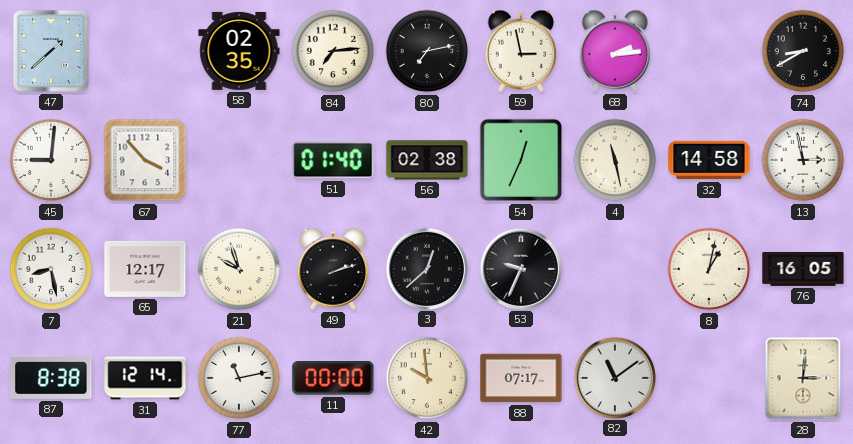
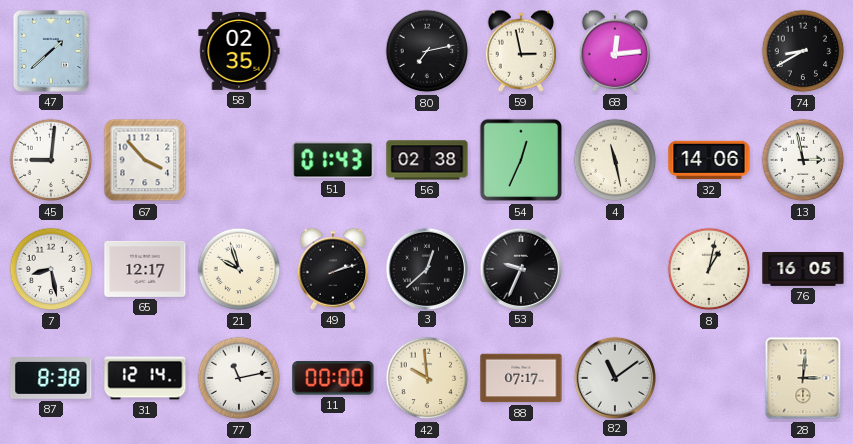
84: 7:14 -> none
68: 2:14 -> 12:14
51: 01:40 -> 01:43
32: 14:58 -> 14:06
